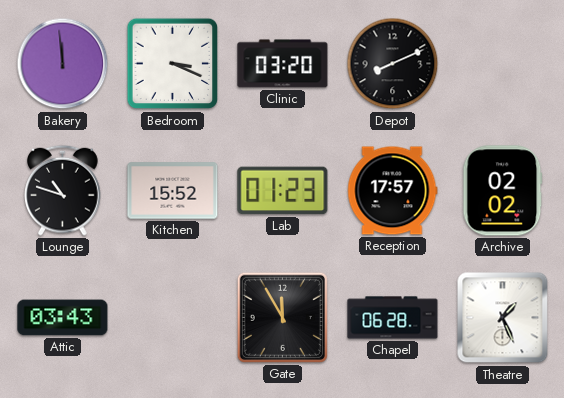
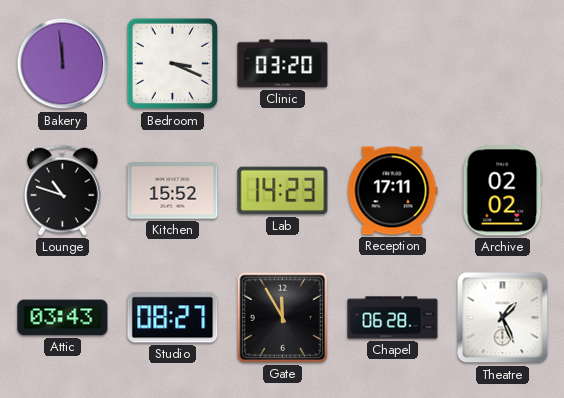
Depot: 8:11 -> none
Lab: 01:23 -> 14:23
Reception: 17:57 -> 17:11
Studio: none -> 08:27
